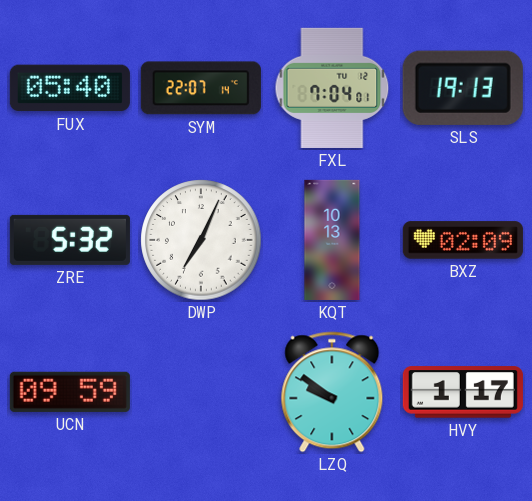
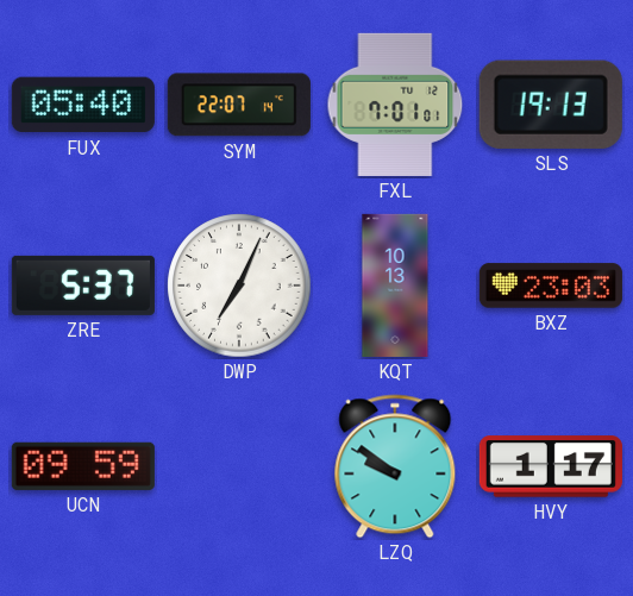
FXL: 7:04 -> 7:01
ZRE: 5:32 -> 5:37
BXZ: 02:09 -> 23:03
